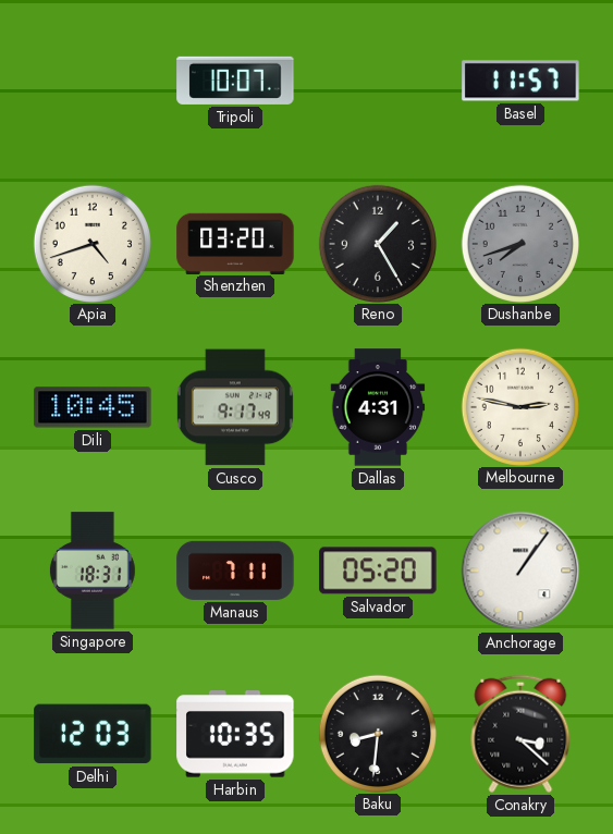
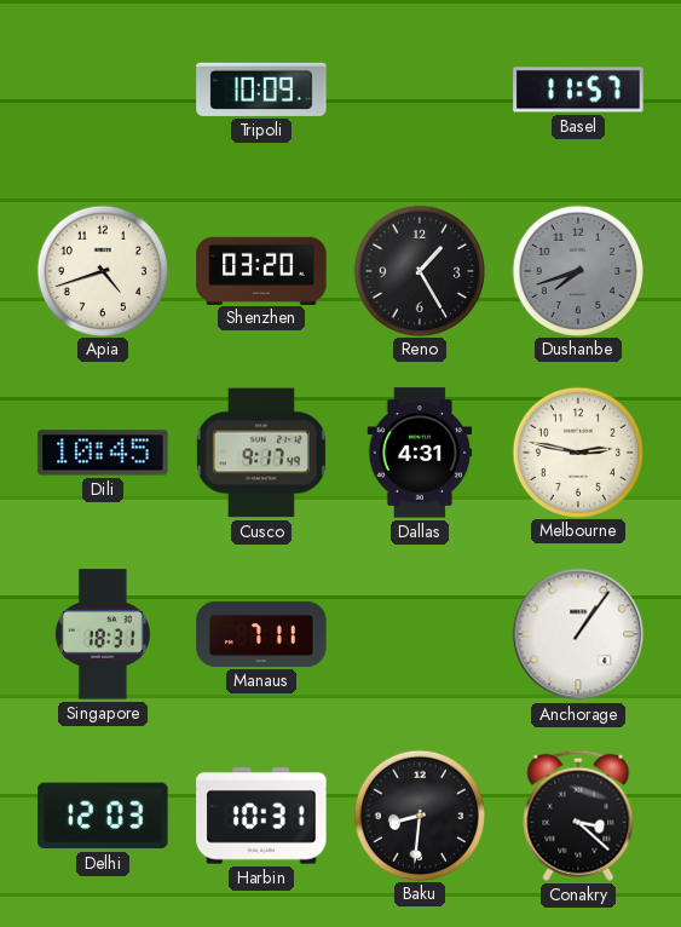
Tripoli: 10:07 -> 10:09
Salvador: 05:20 -> none
Harbin: 10:35 -> 10:31
